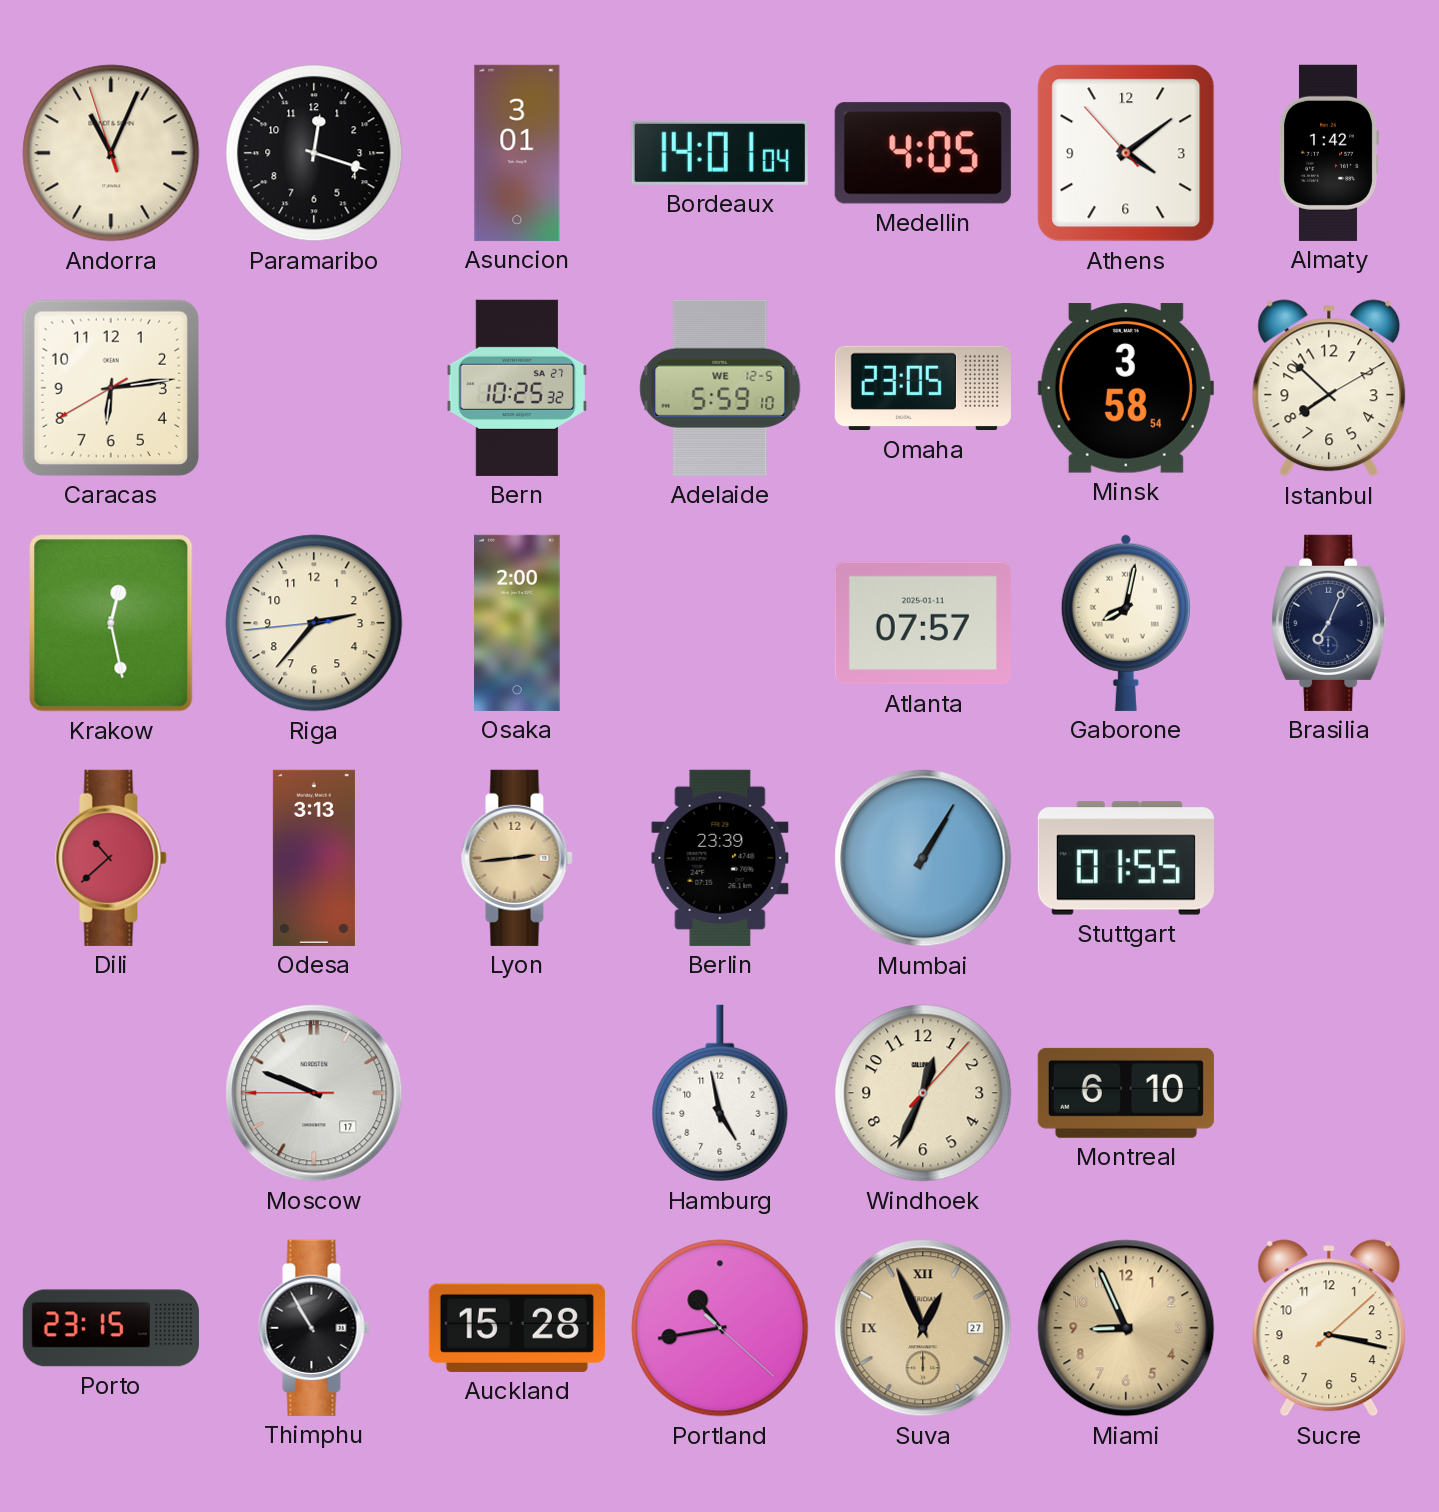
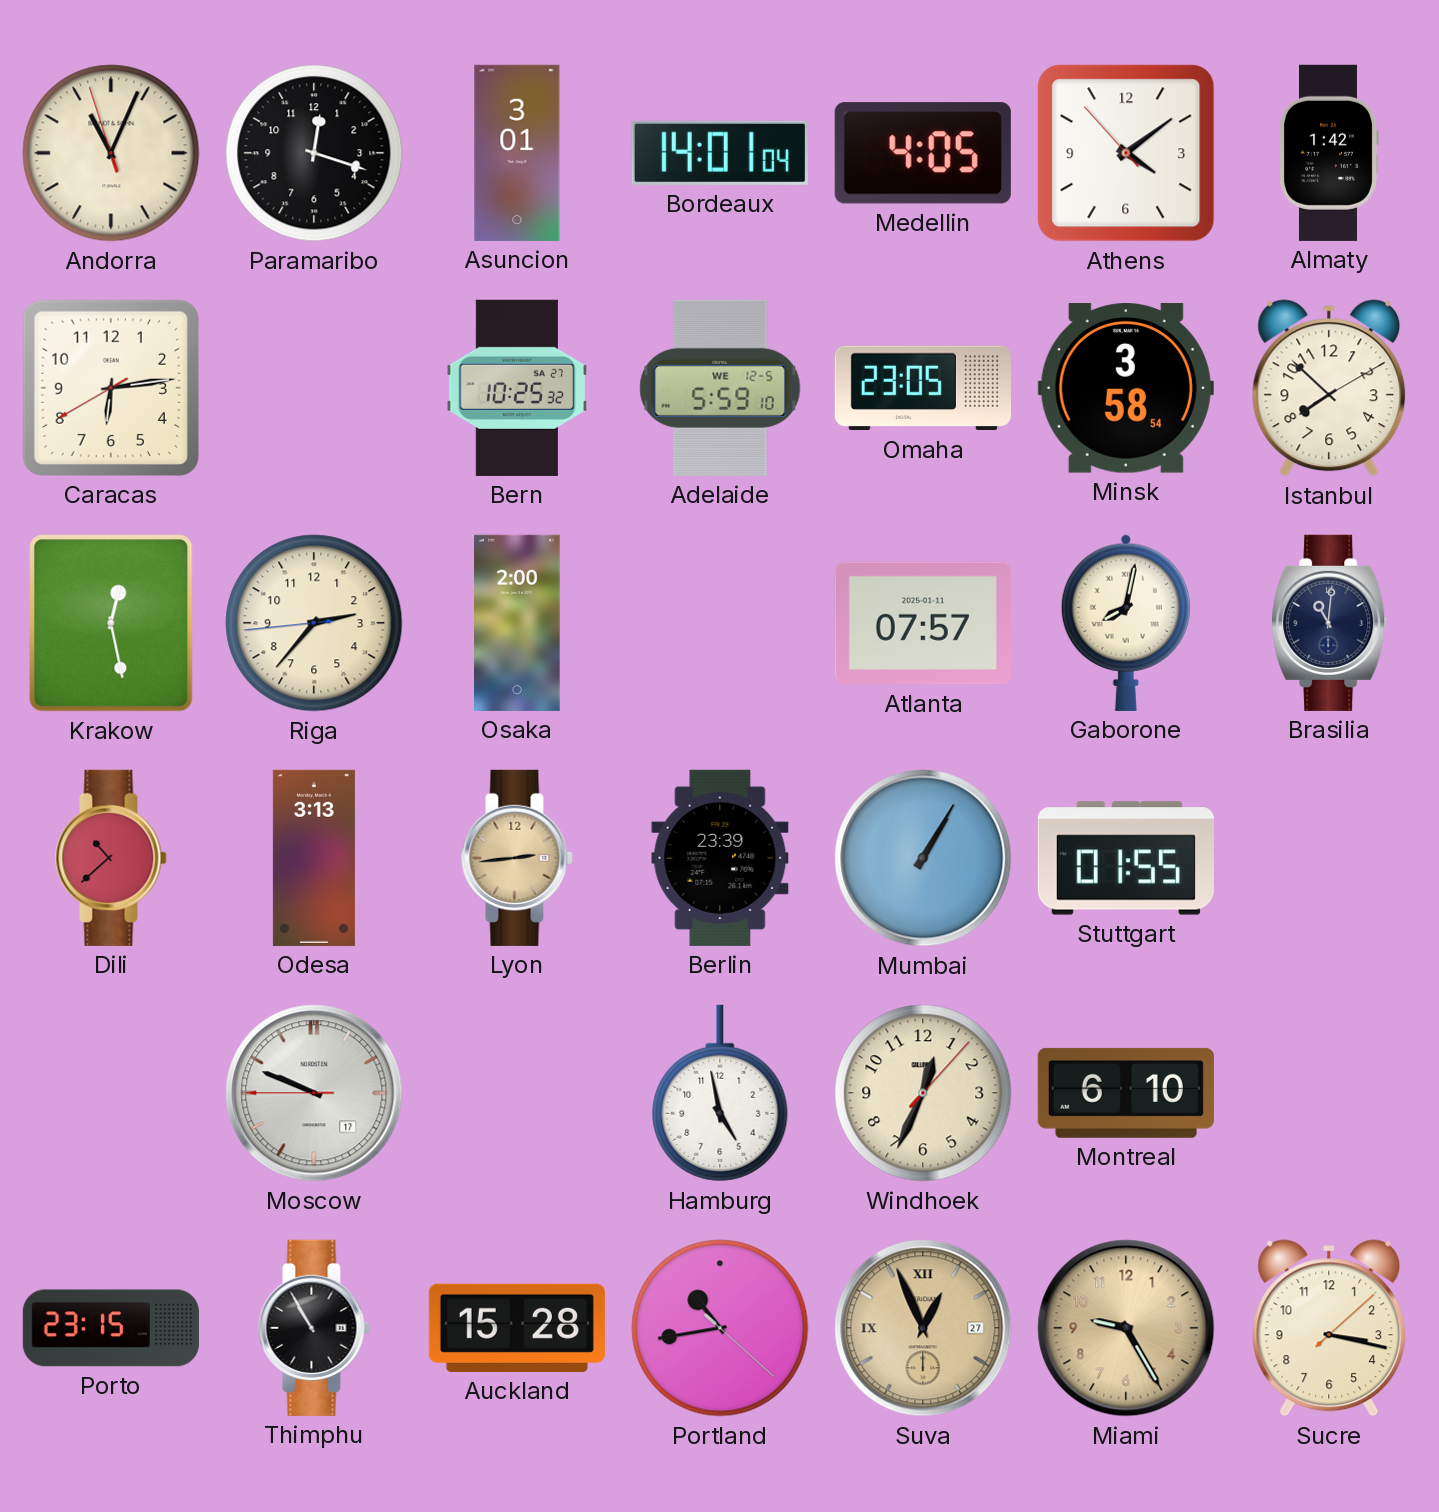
Brasilia: 7:04 -> 11:01
Miami: 8:56 -> 9:25
